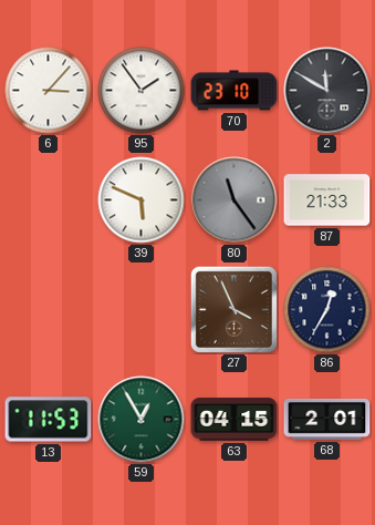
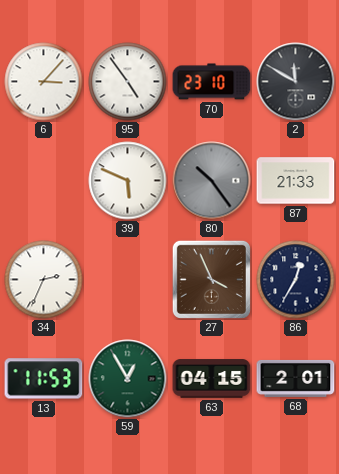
95: 1:54 -> 4:54
80: 11:24 -> 10:24
34: none -> 2:34
